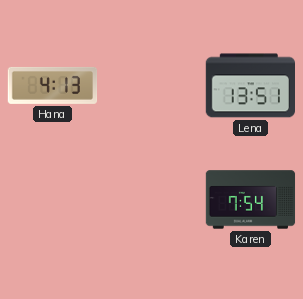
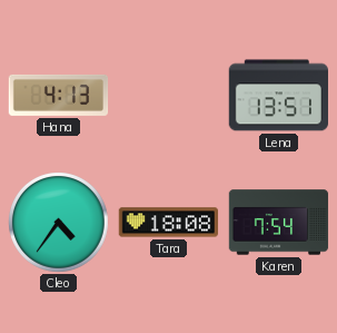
Cleo: none -> 4:36
Tara: none -> 18:08
